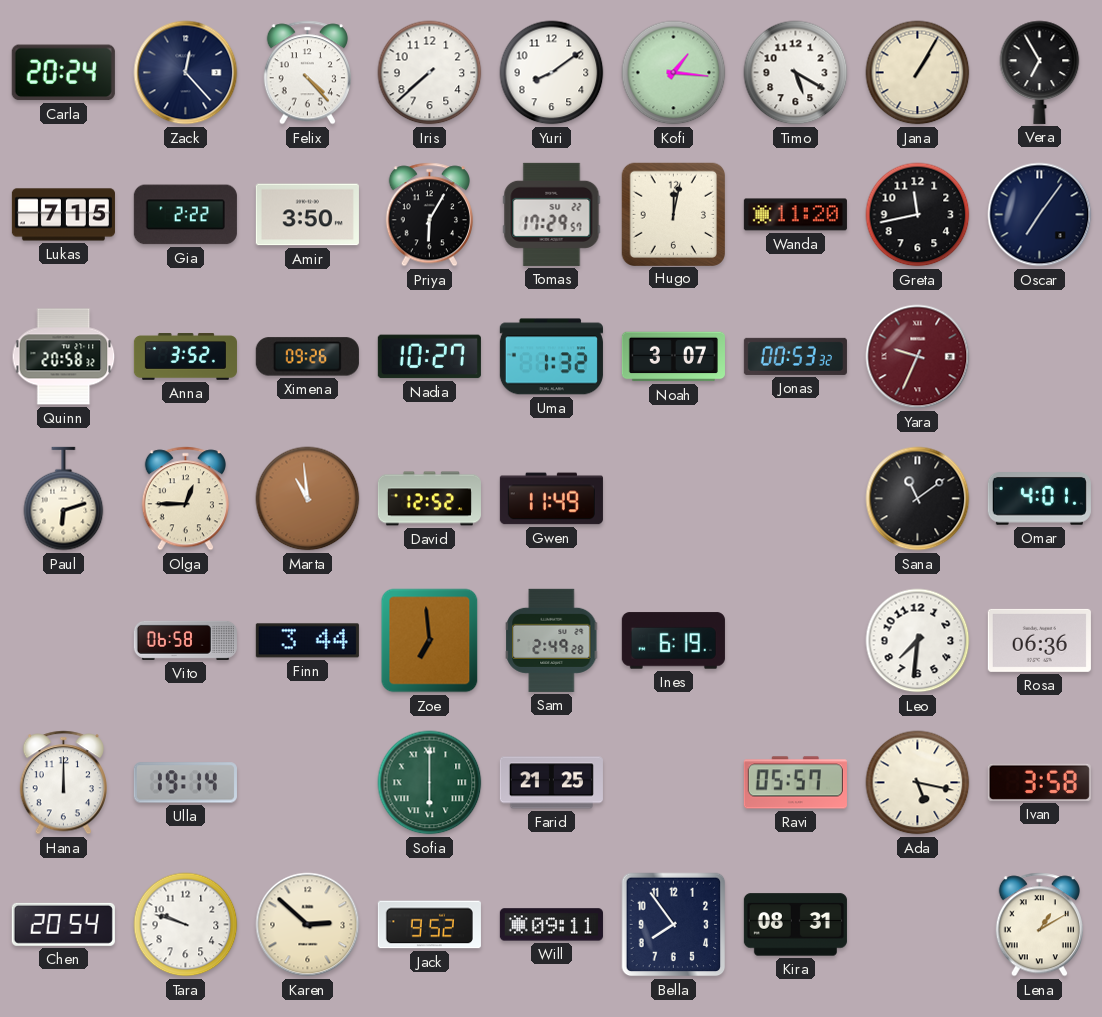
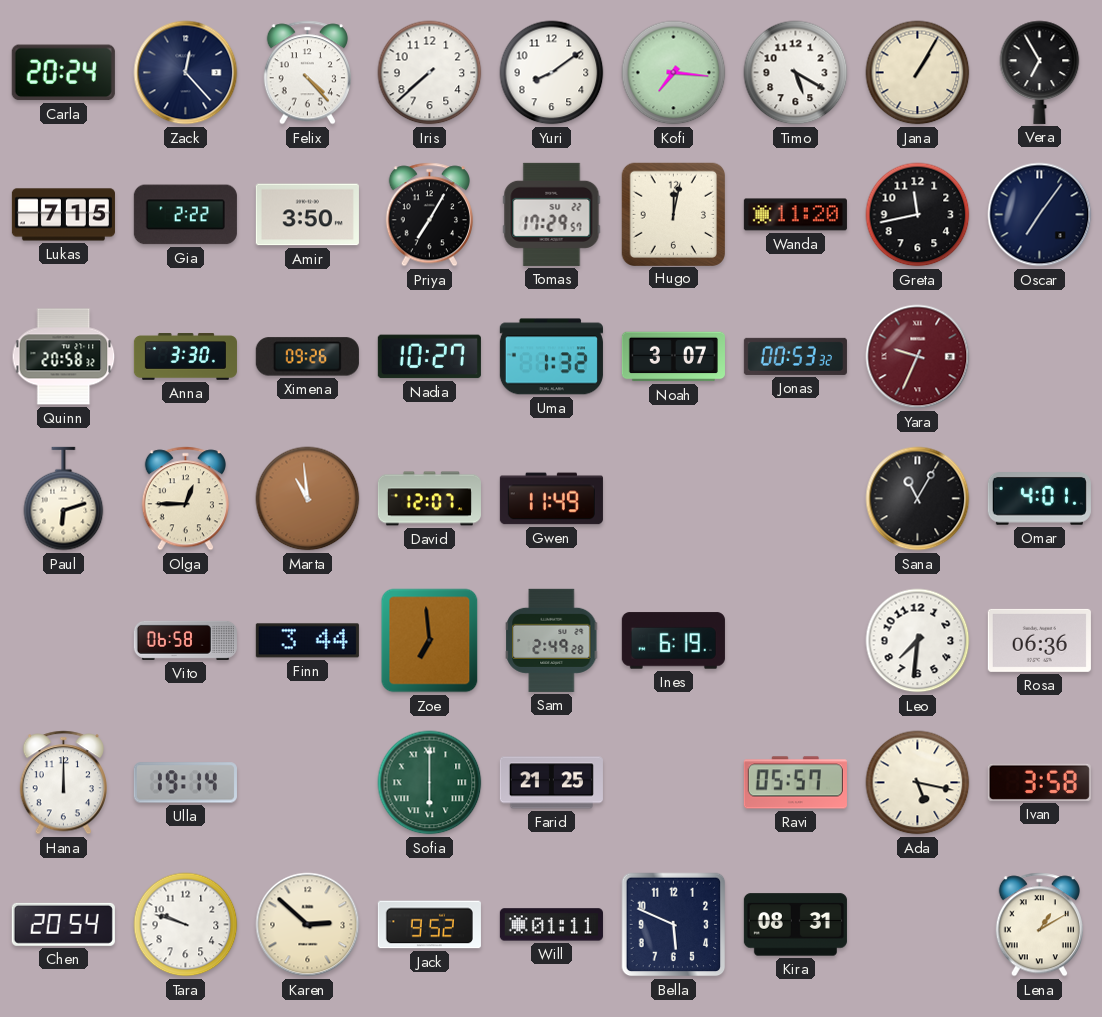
Kofi: 1:16 -> 7:16
Priya: 6:05 -> 7:05
Anna: 3:52 -> 3:30
David: 12:52 -> 12:07
Sana: 11:09 -> 11:05
Will: 09:11 -> 01:11
Bella: 7:54 -> 5:49
